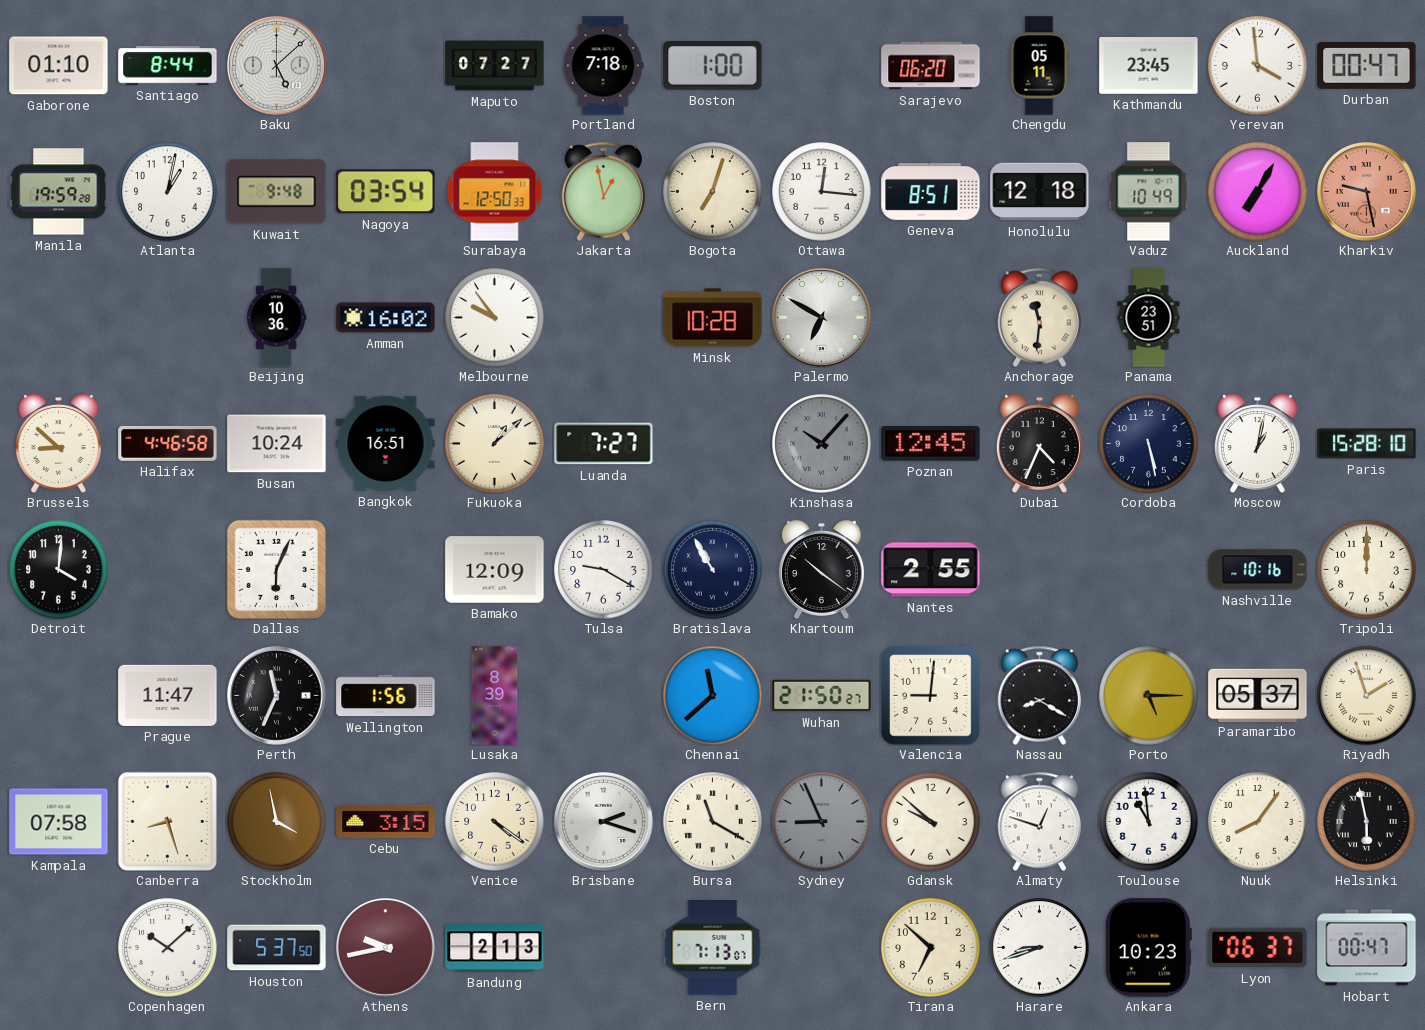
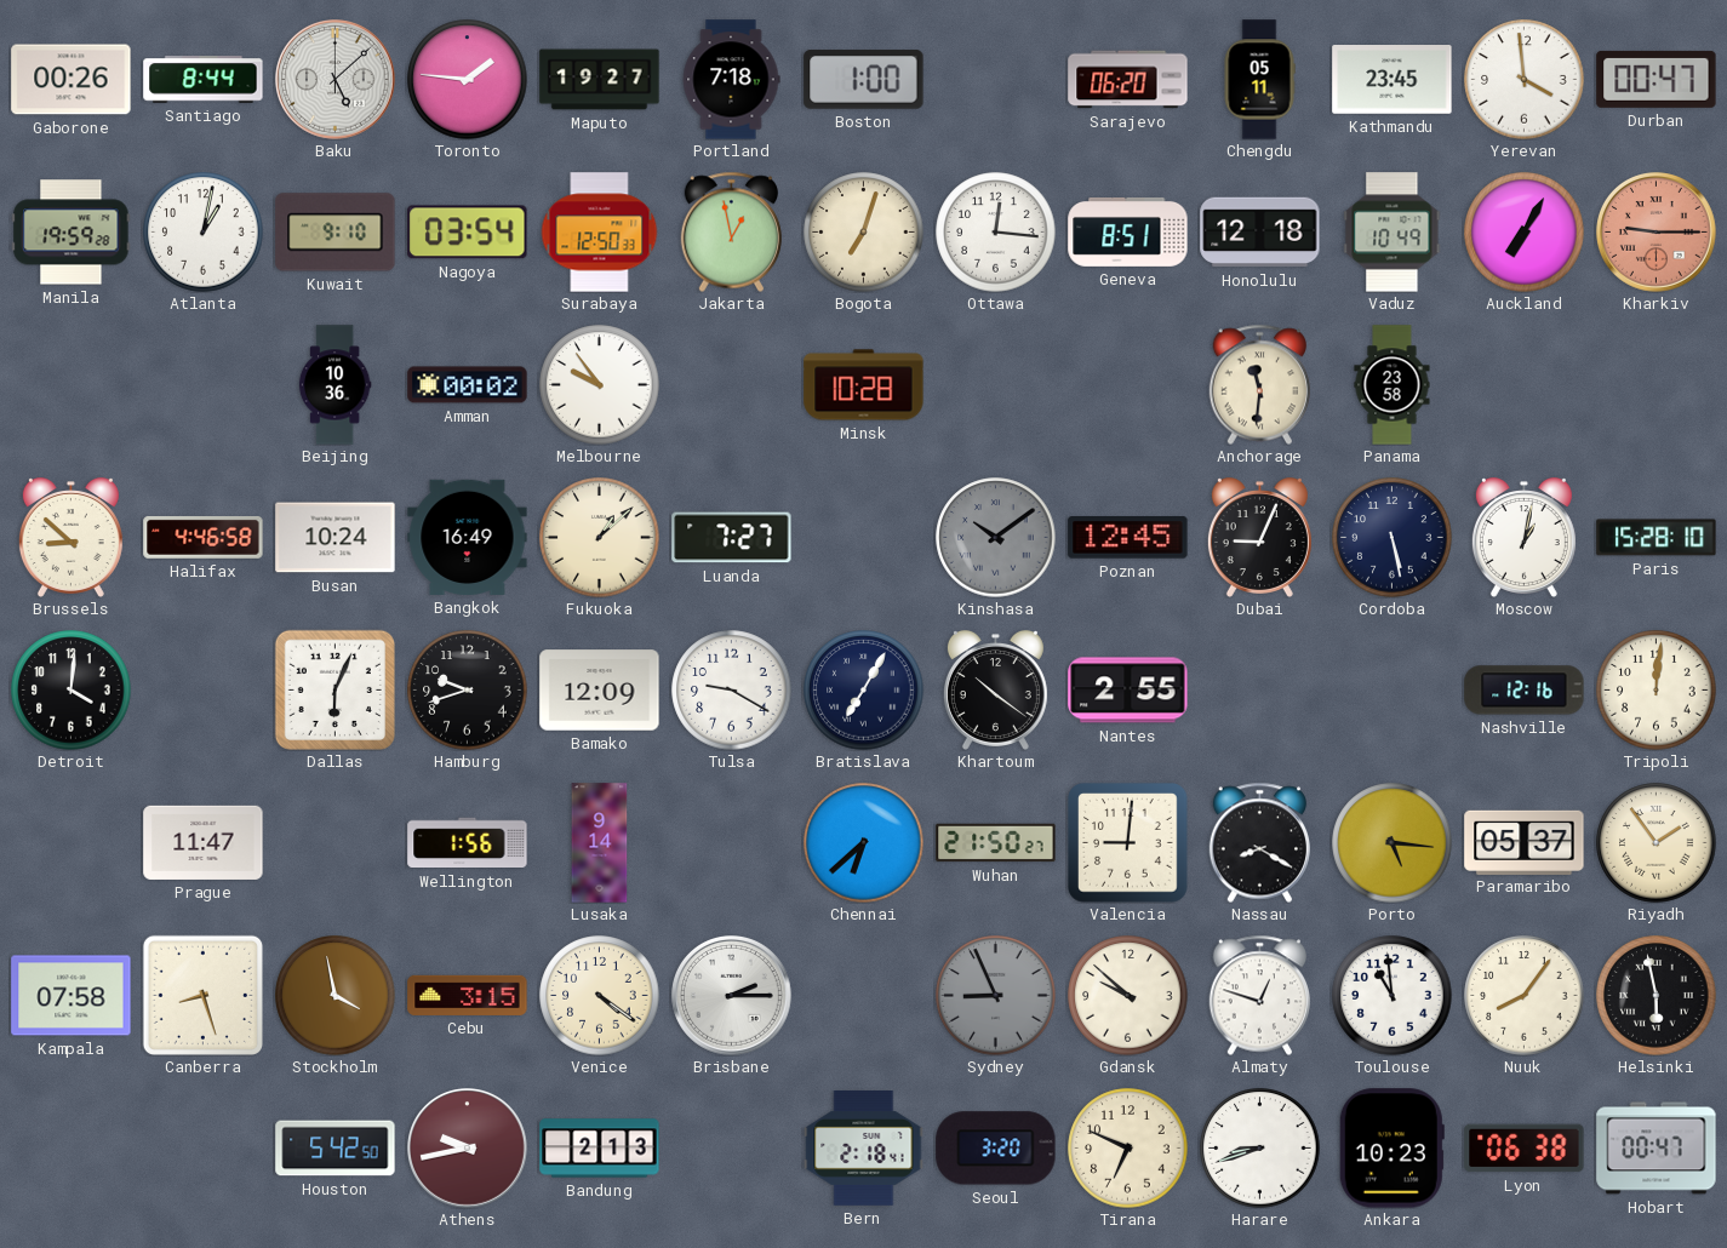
Gaborone: 01:10 -> 00:26
Toronto: none -> 1:46
Maputo: 07:27 -> 19:27
Kuwait: 9:48 -> 9:10
Kharkiv: 9:28 -> 9:15
Amman: 16:02 -> 00:02
Palermo: 6:50 -> none
Panama: 23:51 -> 23:58
Bangkok: 16:51 -> 16:49
Kinshasa: 10:07 -> 10:09
Dubai: 4:34 -> 9:04
Hamburg: none -> 9:42
Bratislava: 10:55 -> 7:05
Nashville: 10:16 -> 12:16
Tripoli: 12:00 -> 12:01
Perth: 11:34 -> none
Lusaka: 8:39 -> 9:14
Chennai: 11:38 -> 6:38
Porto: 5:15 -> 5:16
Riyadh: 1:57 -> 1:54
Brisbane: 2:18 -> 2:15
Bursa: 11:20 -> none
Copenhagen: 10:08 -> none
Houston: 5:37 -> 5:42
Bern: 7:13 -> 2:18
Seoul: none -> 3:20
Tirana: 6:52 -> 6:49
Lyon: 06:37 -> 06:38
